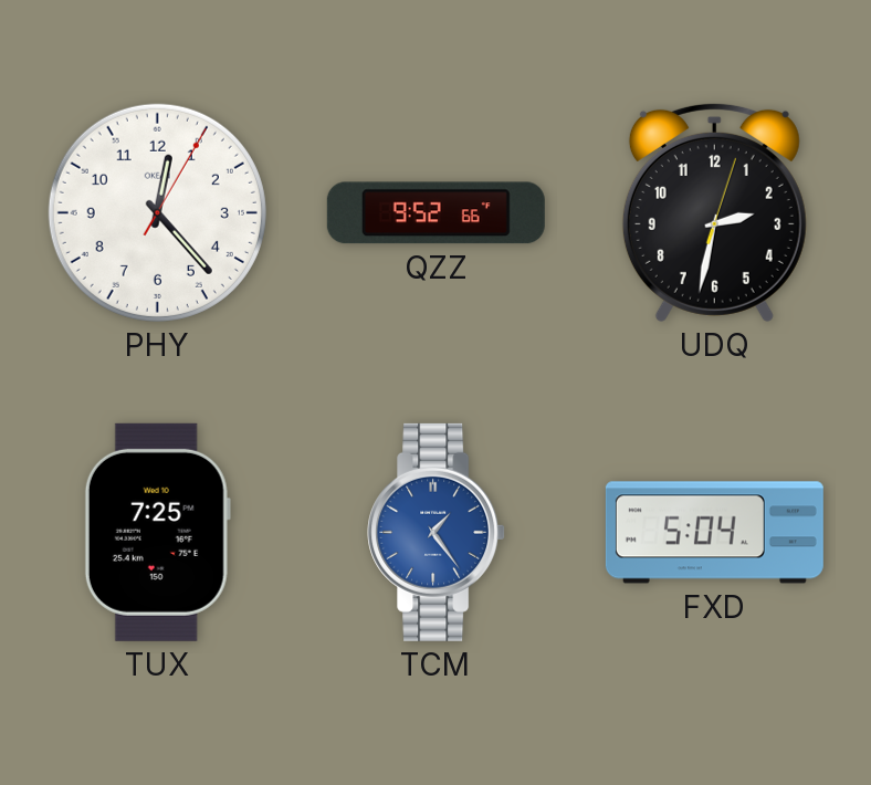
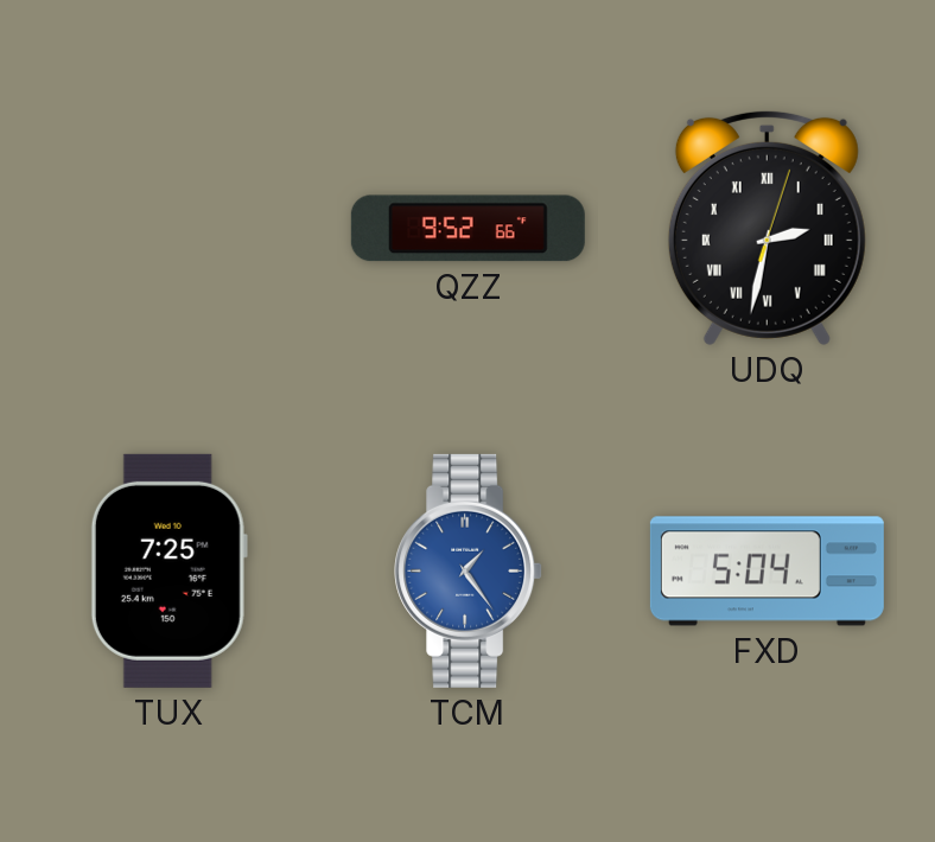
PHY: 12:23 -> none
UDQ numerals: Arabic -> Roman
